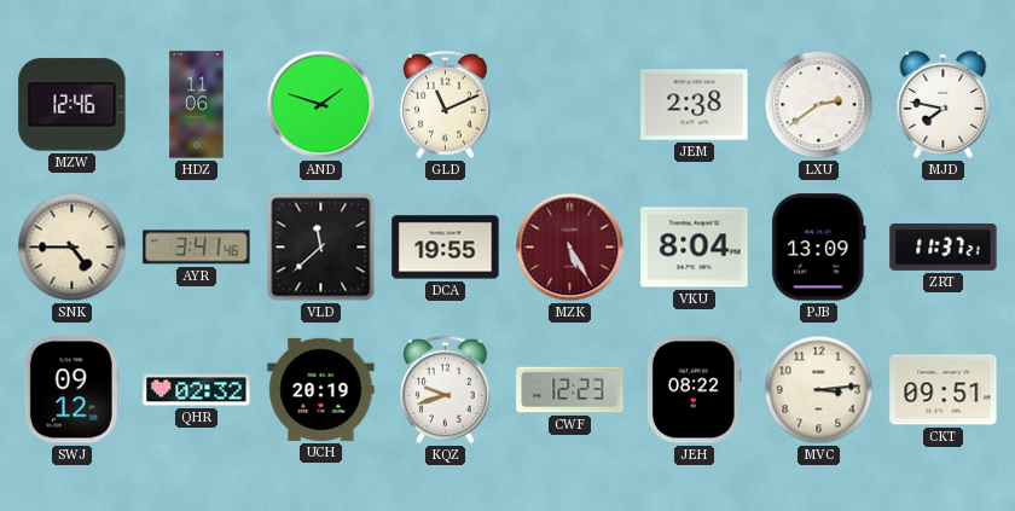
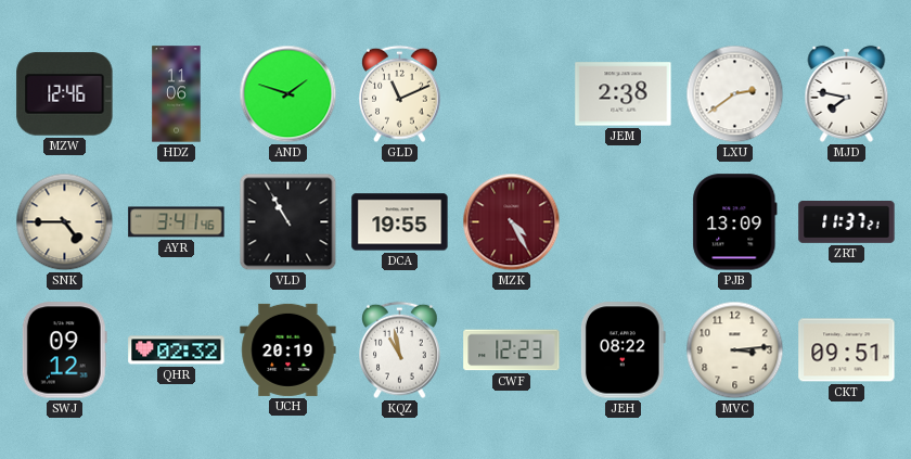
VLD: 11:38 -> 10:55
MZK: 5:25 -> 4:25
VKU: 8:04 -> none
KQZ: 9:42 -> 10:58
